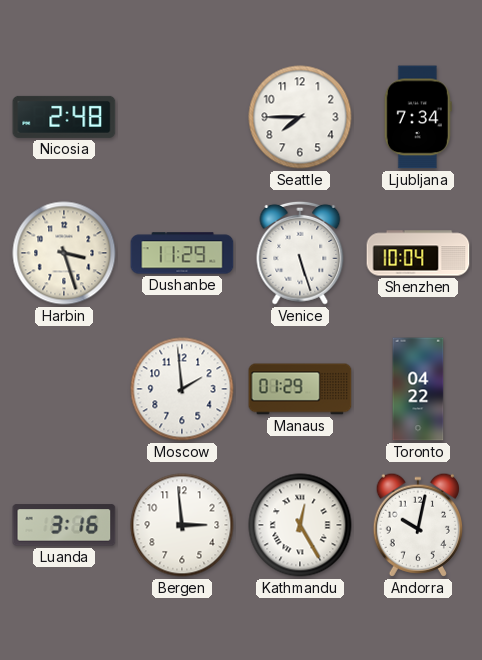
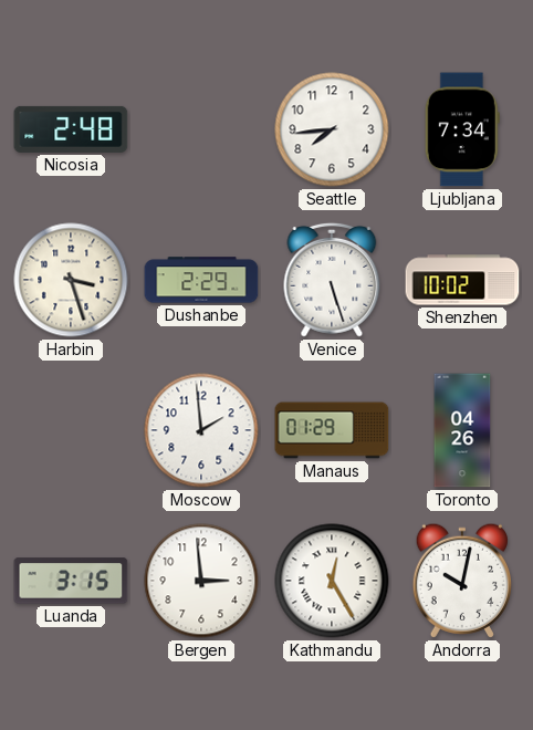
Seattle: 7:45 -> 7:44
Dushanbe: 11:29 -> 2:29
Shenzhen: 10:04 -> 10:02
Toronto: 04:22 -> 04:26
Luanda: 3:16 -> 3:15
